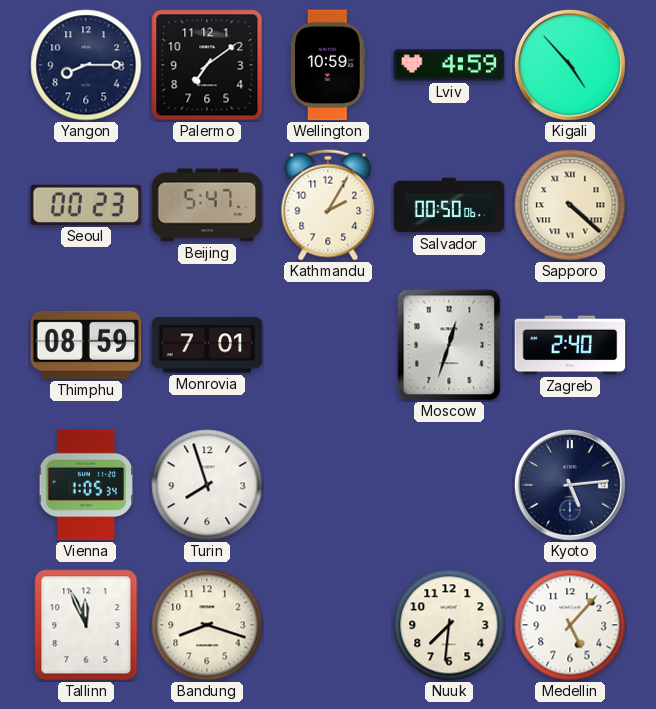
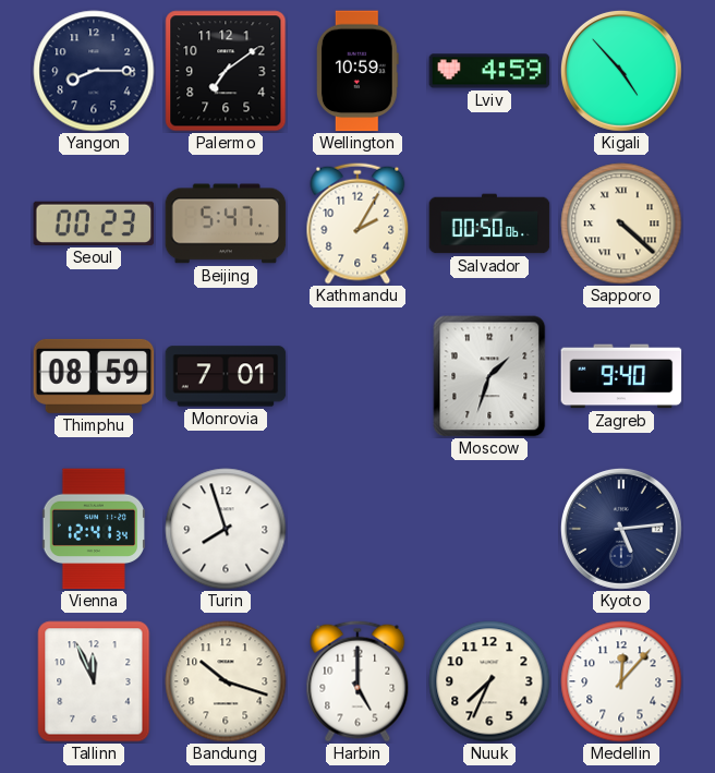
Moscow: 12:33 -> 1:33
Zagreb: 2:40 -> 9:40
Vienna: 1:05 -> 12:41
Bandung: 8:18 -> 10:18
Harbin: none -> 5:00
Nuuk: 7:31 -> 7:34
Medellin: 5:07 -> 12:07
